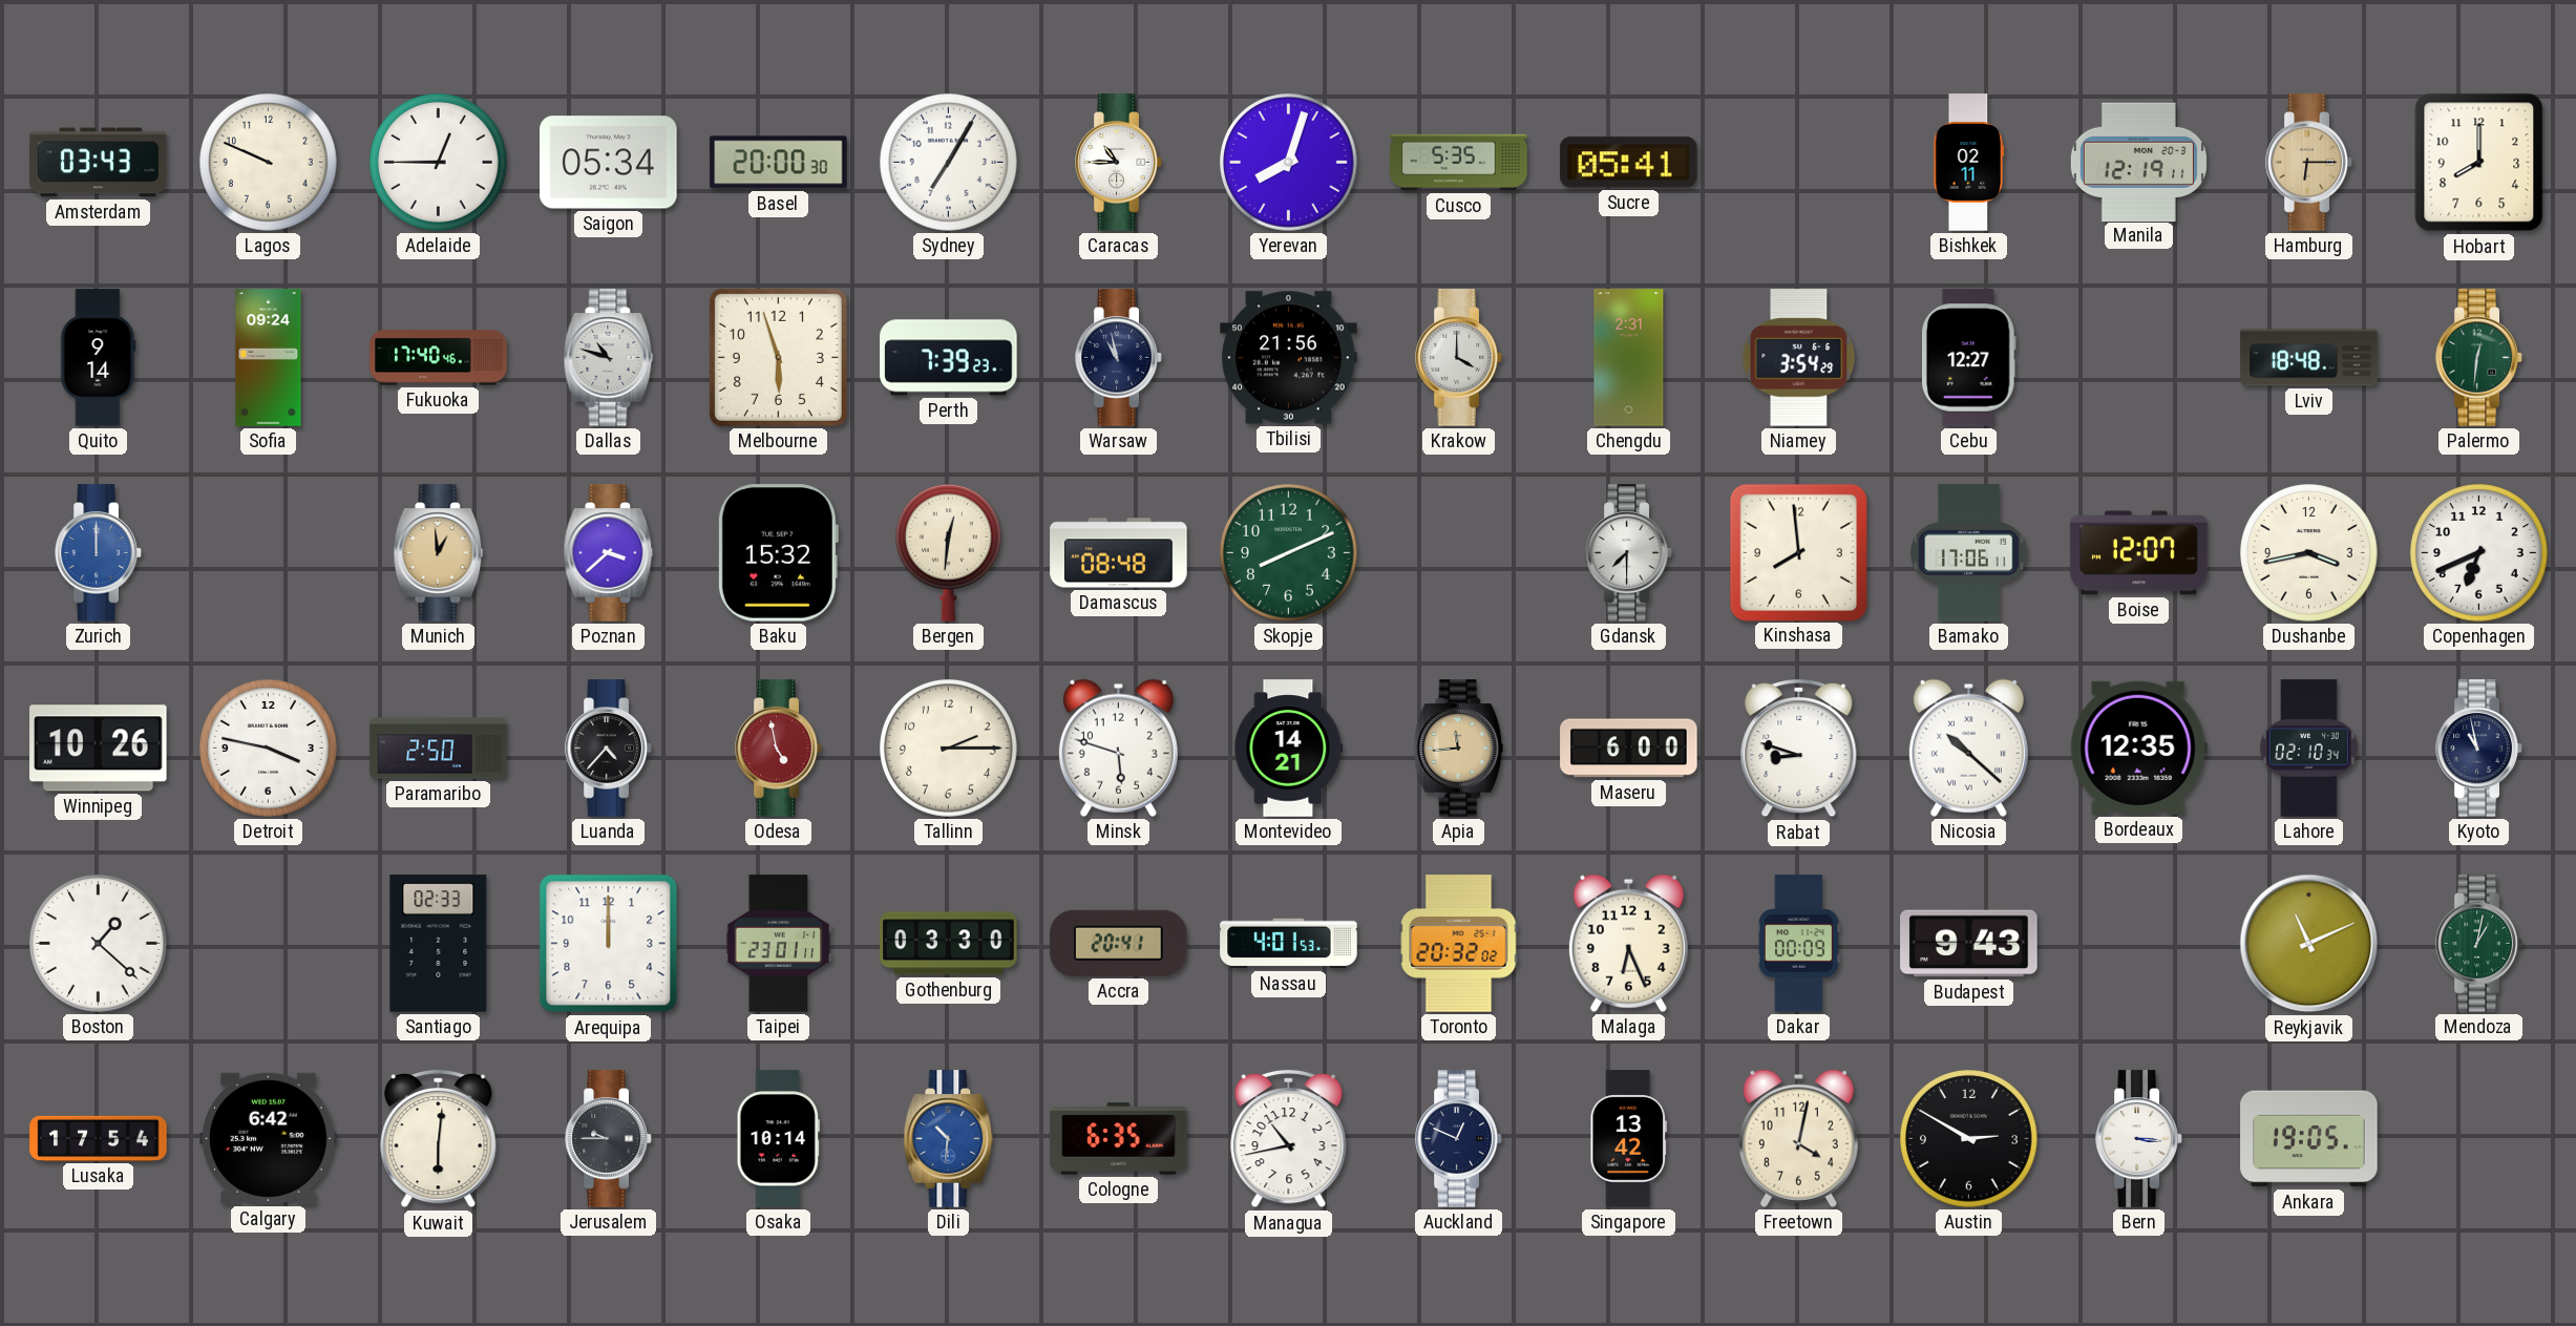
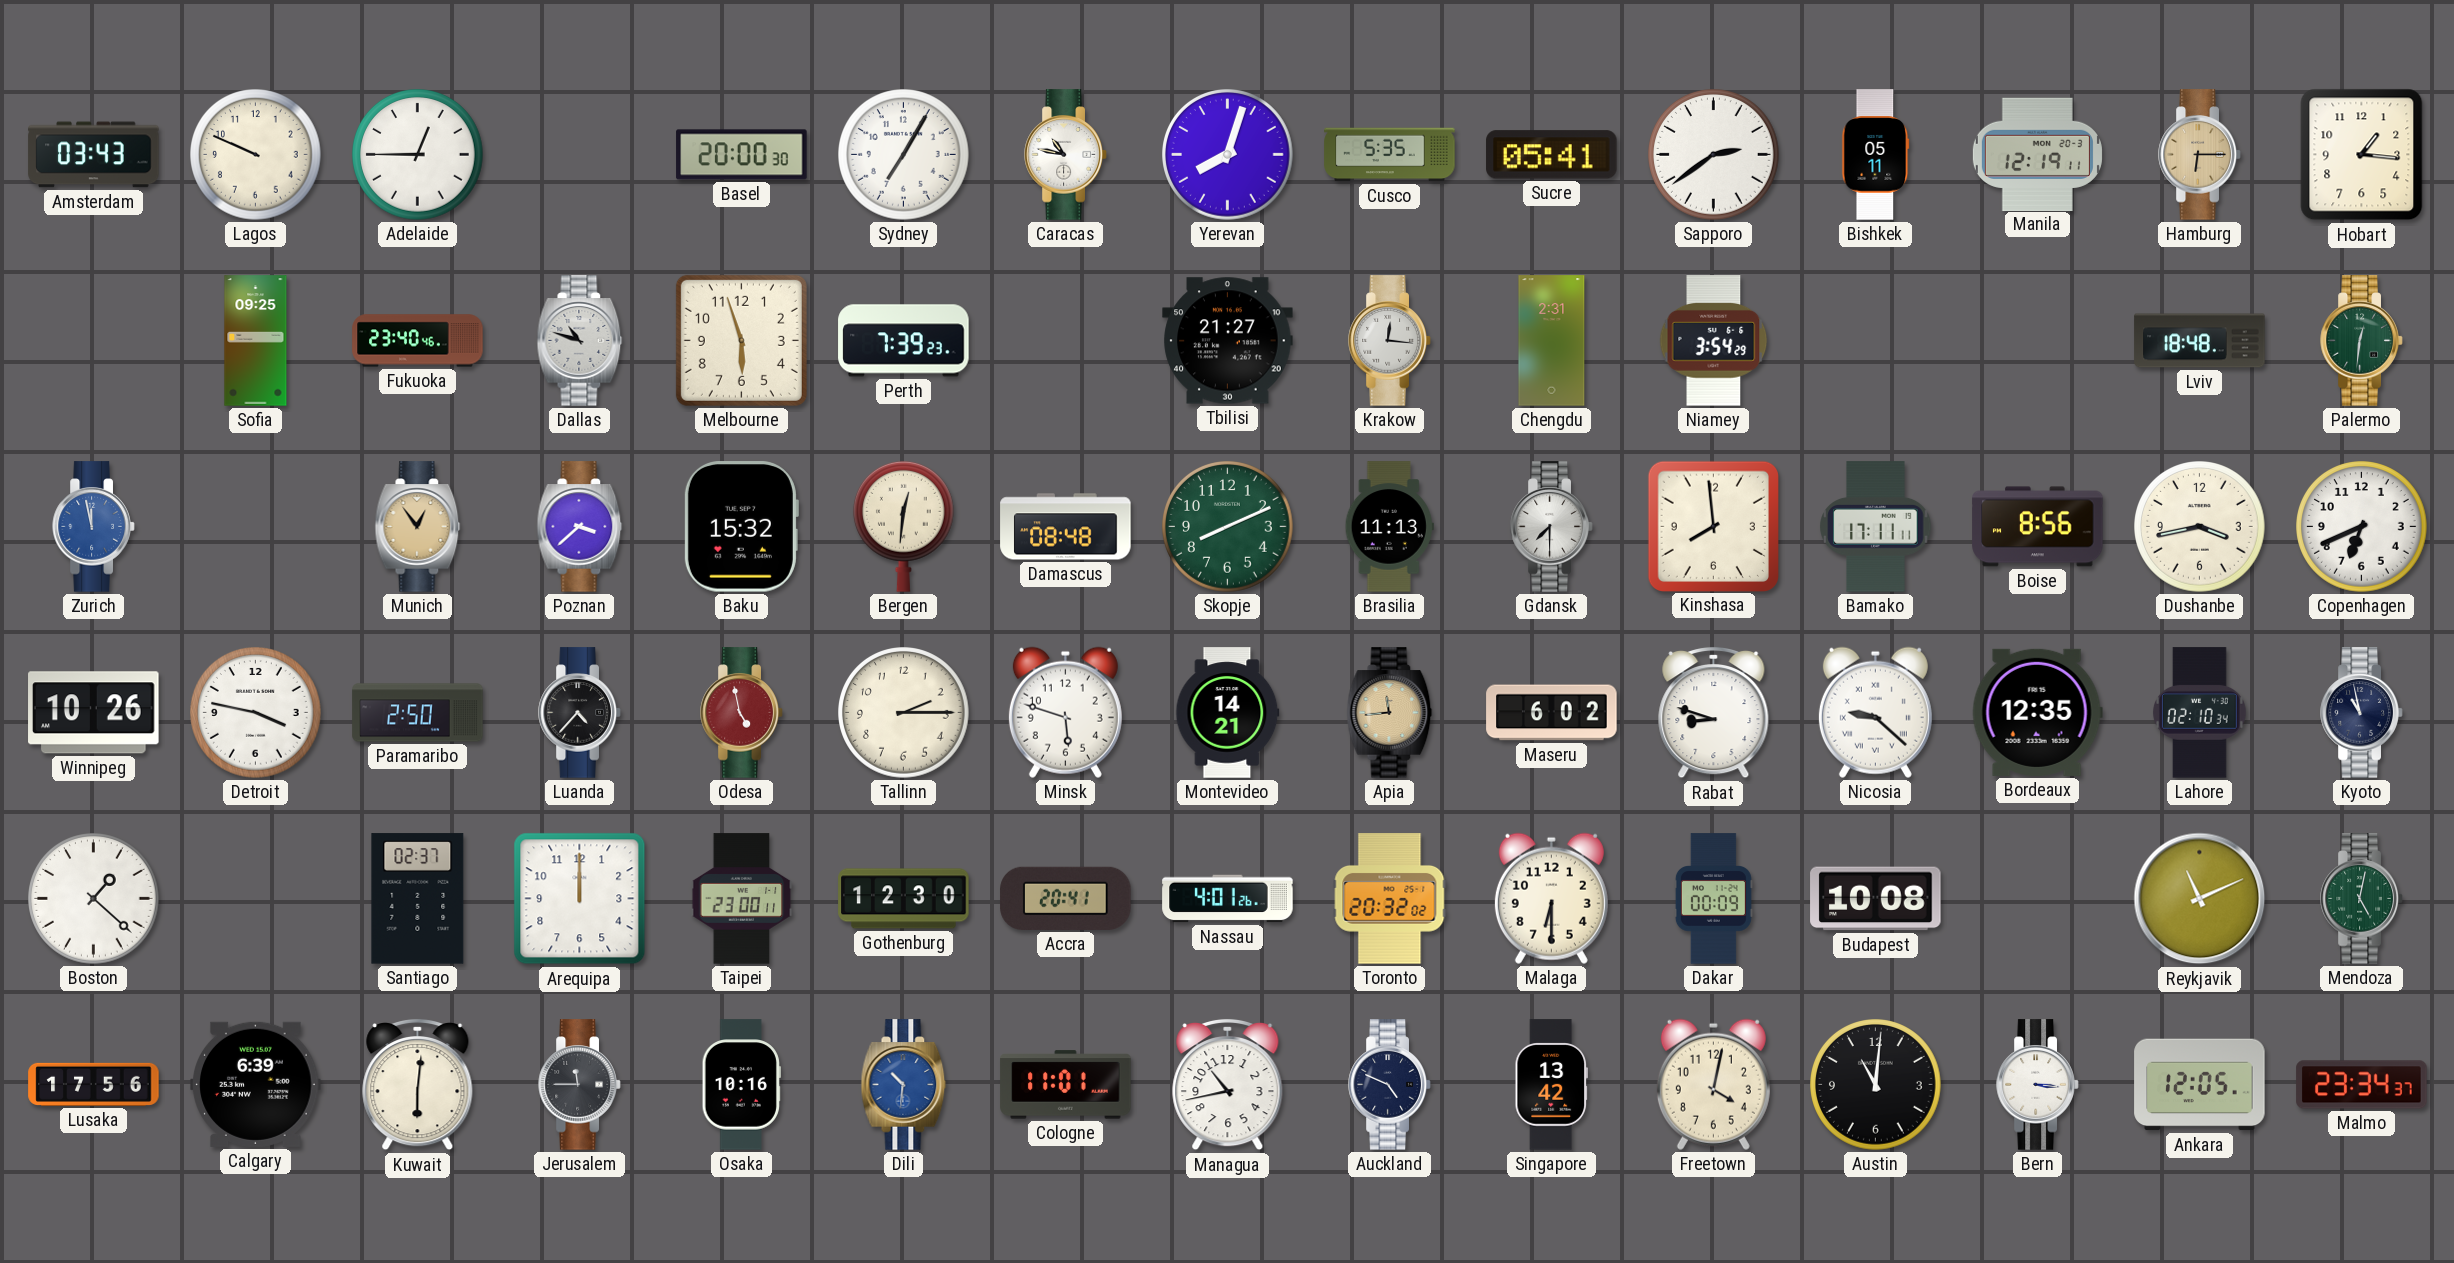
Saigon: 05:34 -> none
Caracas: 10:45 -> 10:47
Sapporo: none -> 2:39
Bishkek: 02:11 -> 05:11
Hobart: 8:00 -> 1:16
Quito: 9:14 -> none
Sofia: 09:24 -> 09:25
Fukuoka: 17:40 -> 23:40
Warsaw: 10:58 -> none
Tbilisi: 21:56 -> 21:27
Krakow: 4:00 -> 12:16
Cebu: 12:27 -> none
Zurich: 12:00 -> 11:58
Munich: 12:59 -> 12:54
Brasilia: none -> 11:13
Bamako: 17:06 -> 17:11
Boise: 12:07 -> 8:56
Maseru: 6:00 -> 6:02
Nicosia: 10:22 -> 9:22
Santiago: 02:33 -> 02:37
Taipei: 23:01 -> 23:00
Gothenburg: 03:30 -> 12:30
Nassau: 4:01:53 -> 4:01:26
Malaga: 6:26 -> 6:30
Budapest: 9:43 -> 10:08
Mendoza: 1:02 -> 5:02
Lusaka: 17:54 -> 17:56
Calgary: 6:42 -> 6:39
Jerusalem: 9:45 -> 11:45
Osaka: 10:14 -> 10:16
Cologne: 6:35 -> 11:01
Auckland: 12:49 -> 4:49
Austin: 2:50 -> 11:01
Ankara: 19:05 -> 12:05
Malmo: none -> 23:34
